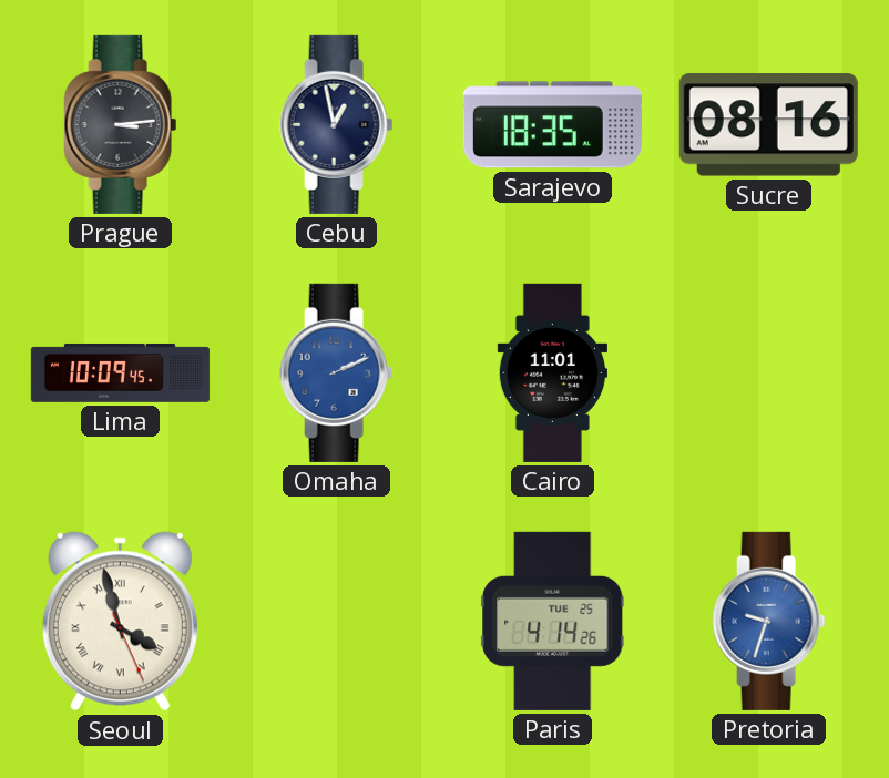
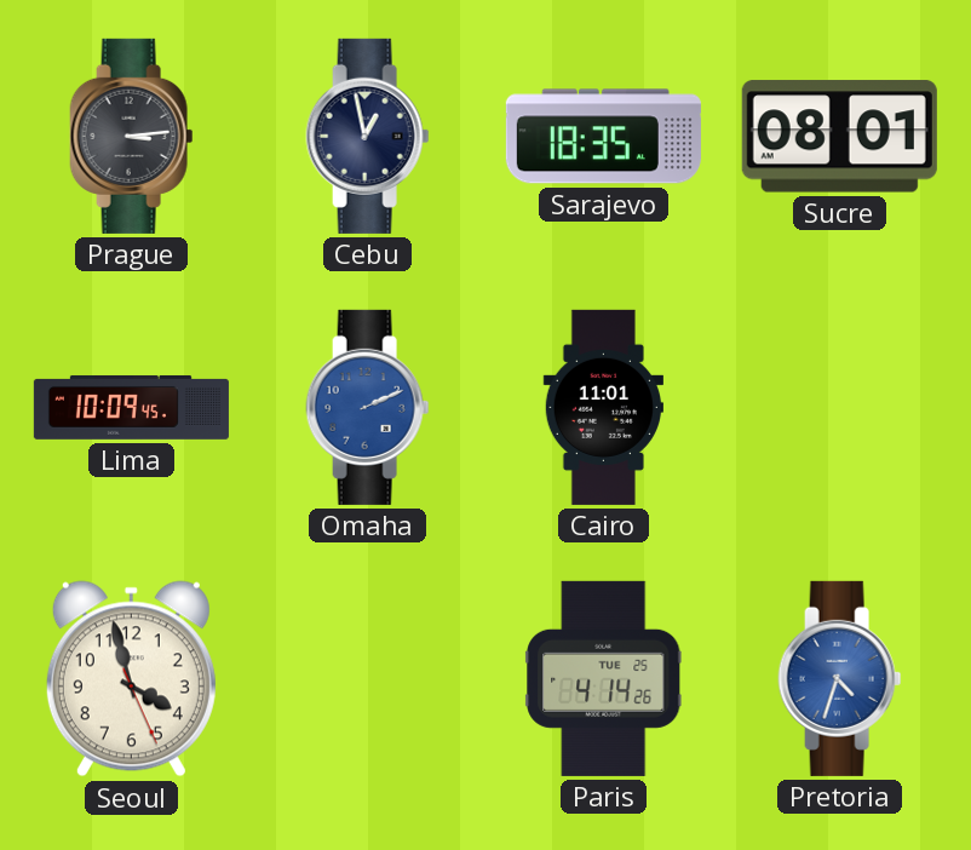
Sucre: 08:16 -> 08:01
Seoul numerals: Roman -> Arabic
Pretoria: 9:33 -> 4:33
